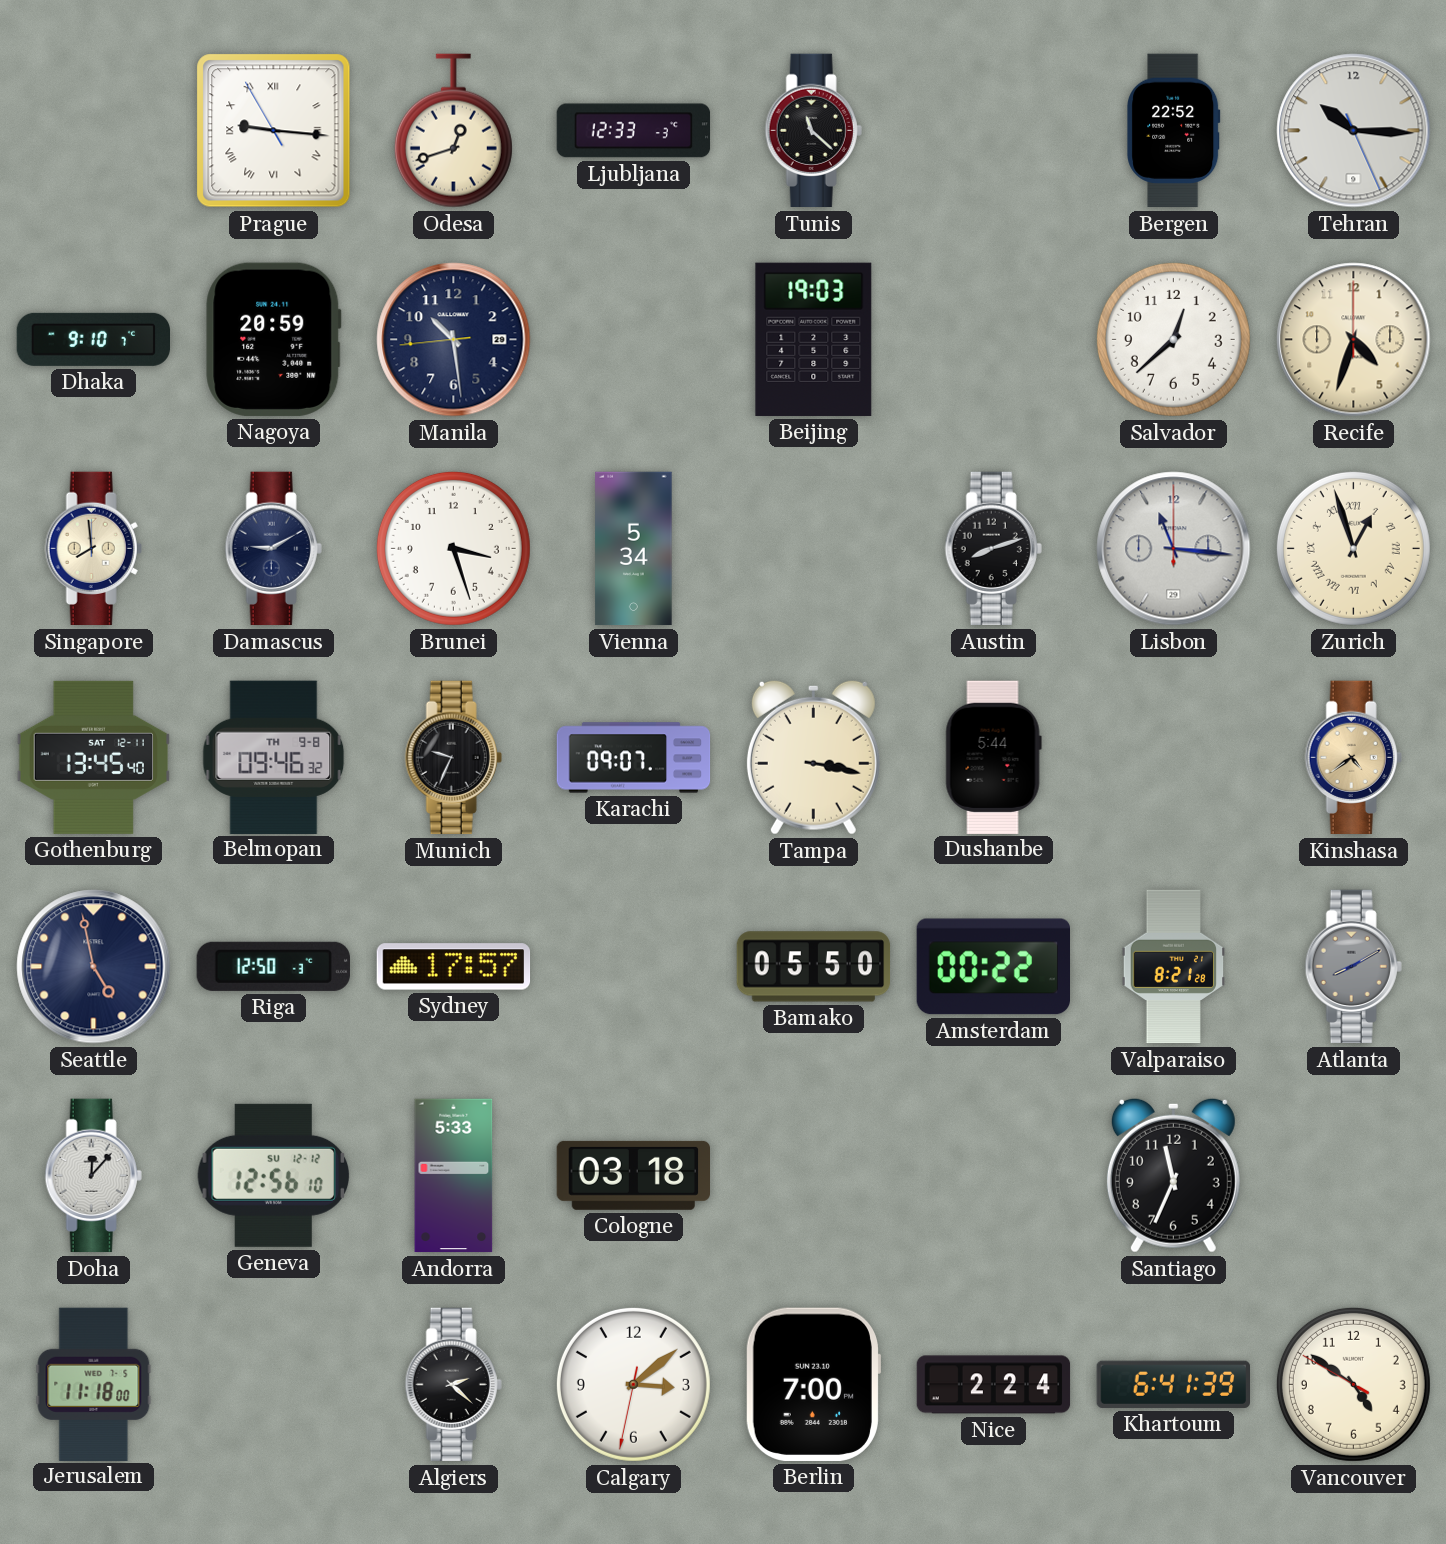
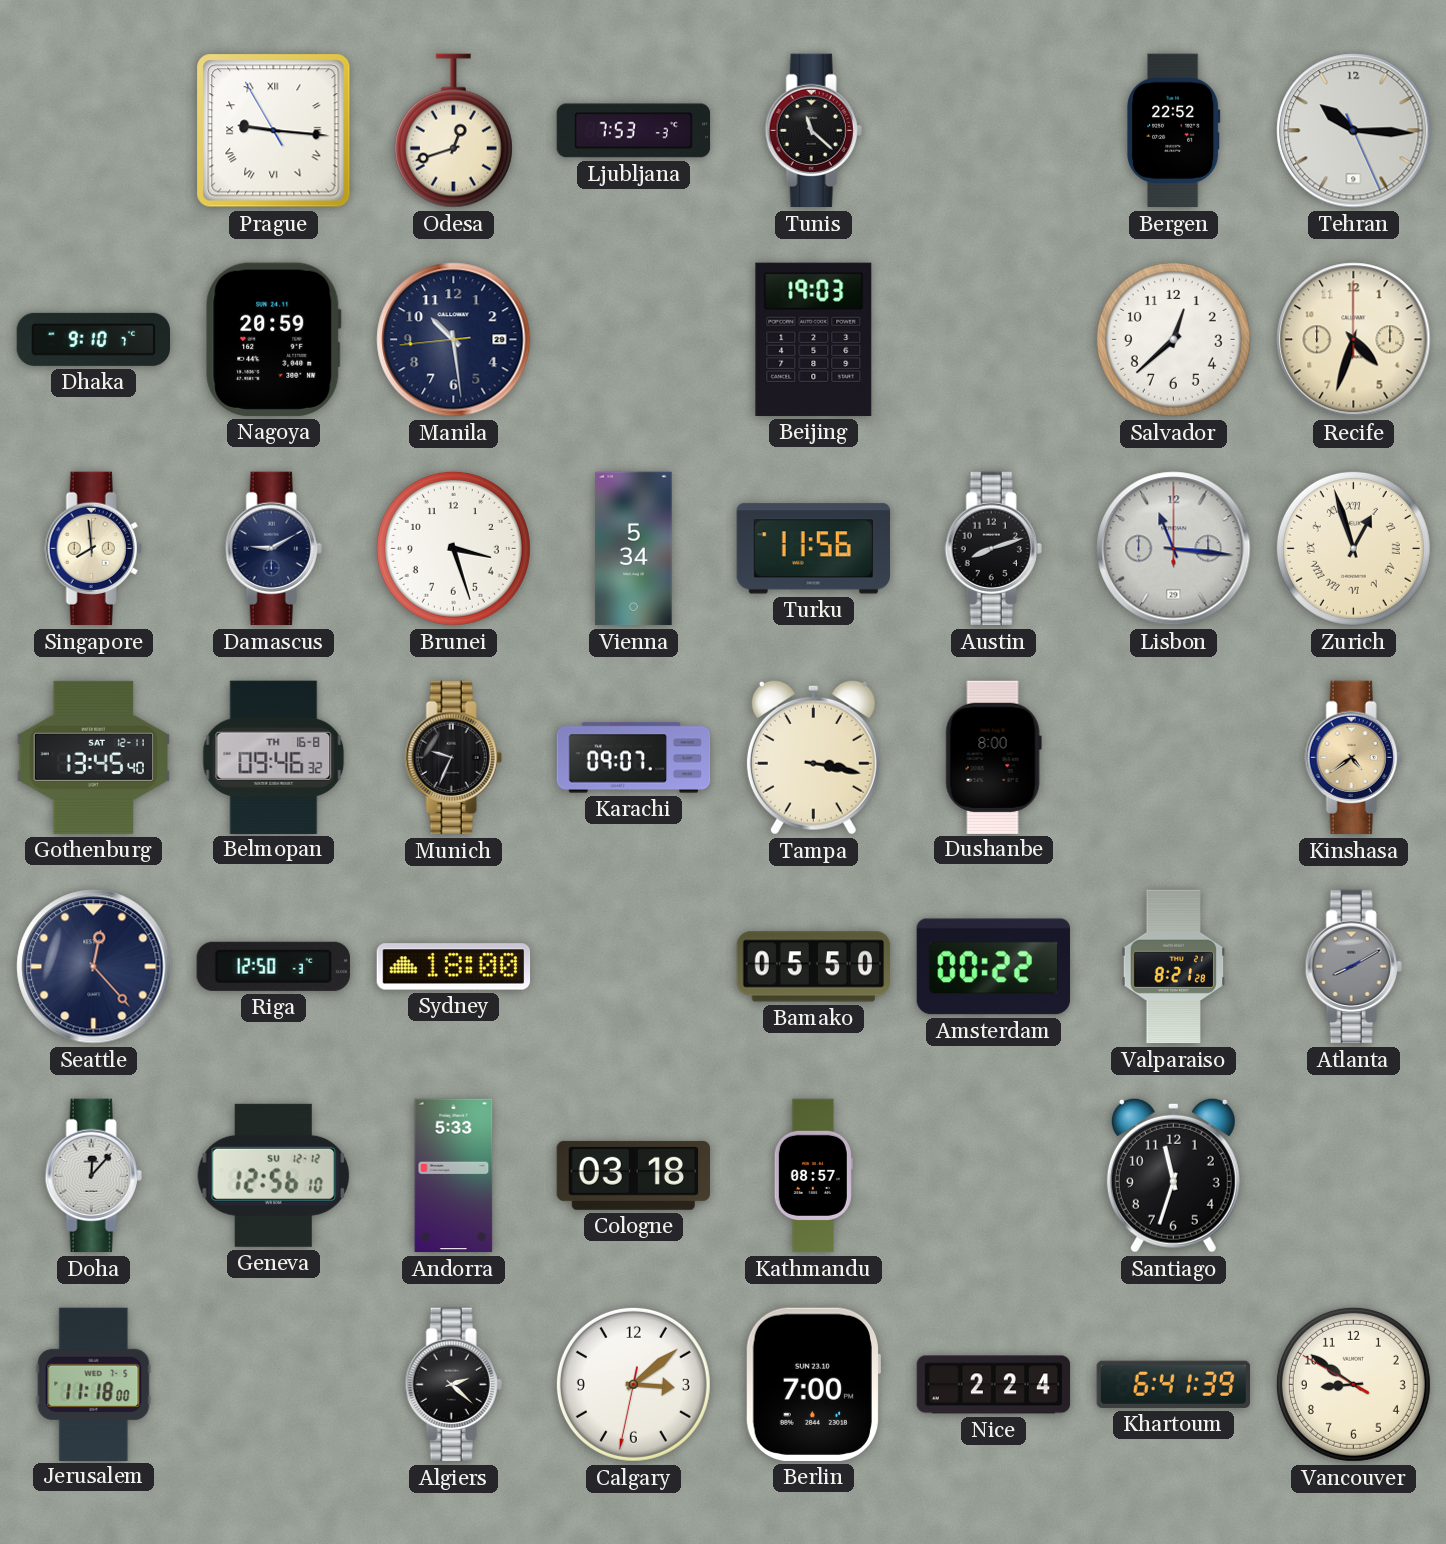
Ljubljana: 12:33 -> 7:53
Turku: none -> 11:56
Belmopan date: TH 9-8 -> TH 16-8
Dushanbe: 5:44 -> 8:00
Seattle: 4:58 -> 12:23
Sydney: 17:57 -> 18:00
Kathmandu: none -> 08:57
Santiago: 11:34 -> 11:33
Vancouver: 4:50 -> 8:50
